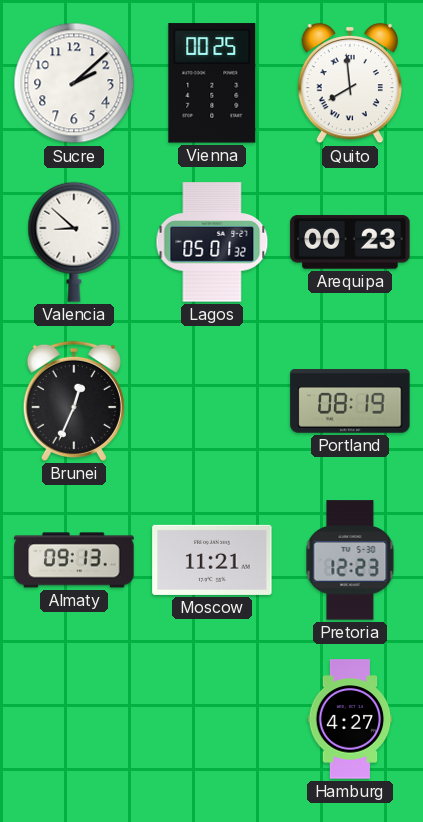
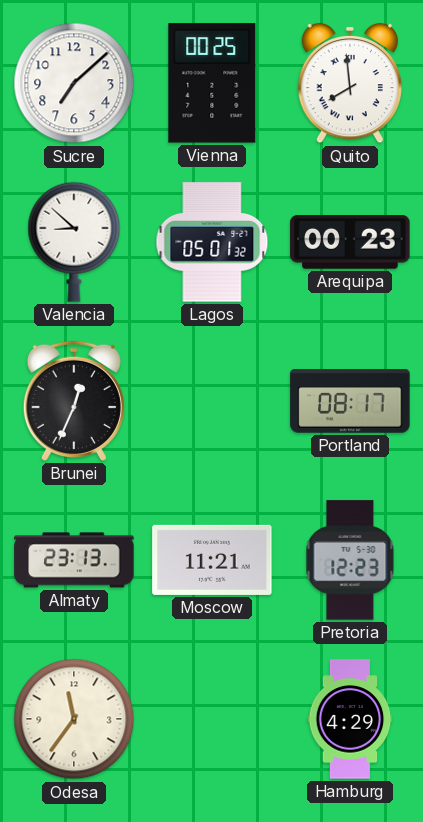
Sucre: 2:08 -> 7:08
Portland: 08:19 -> 08:17
Almaty: 09:13 -> 23:13
Odesa: none -> 11:36
Hamburg: 4:27 -> 4:29
